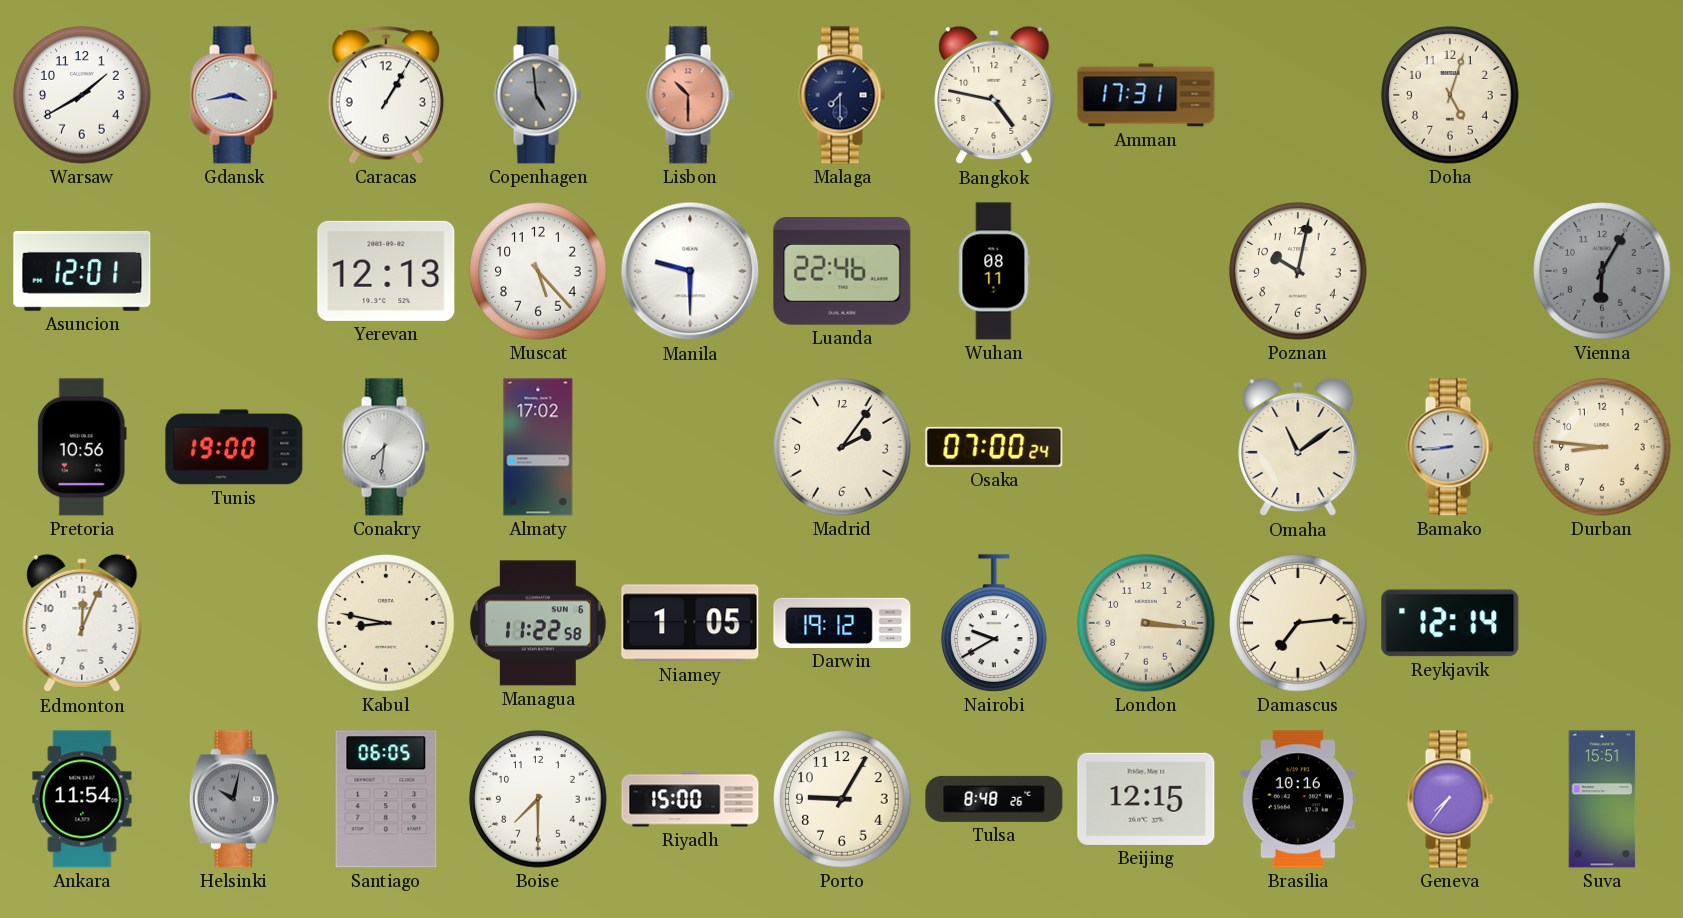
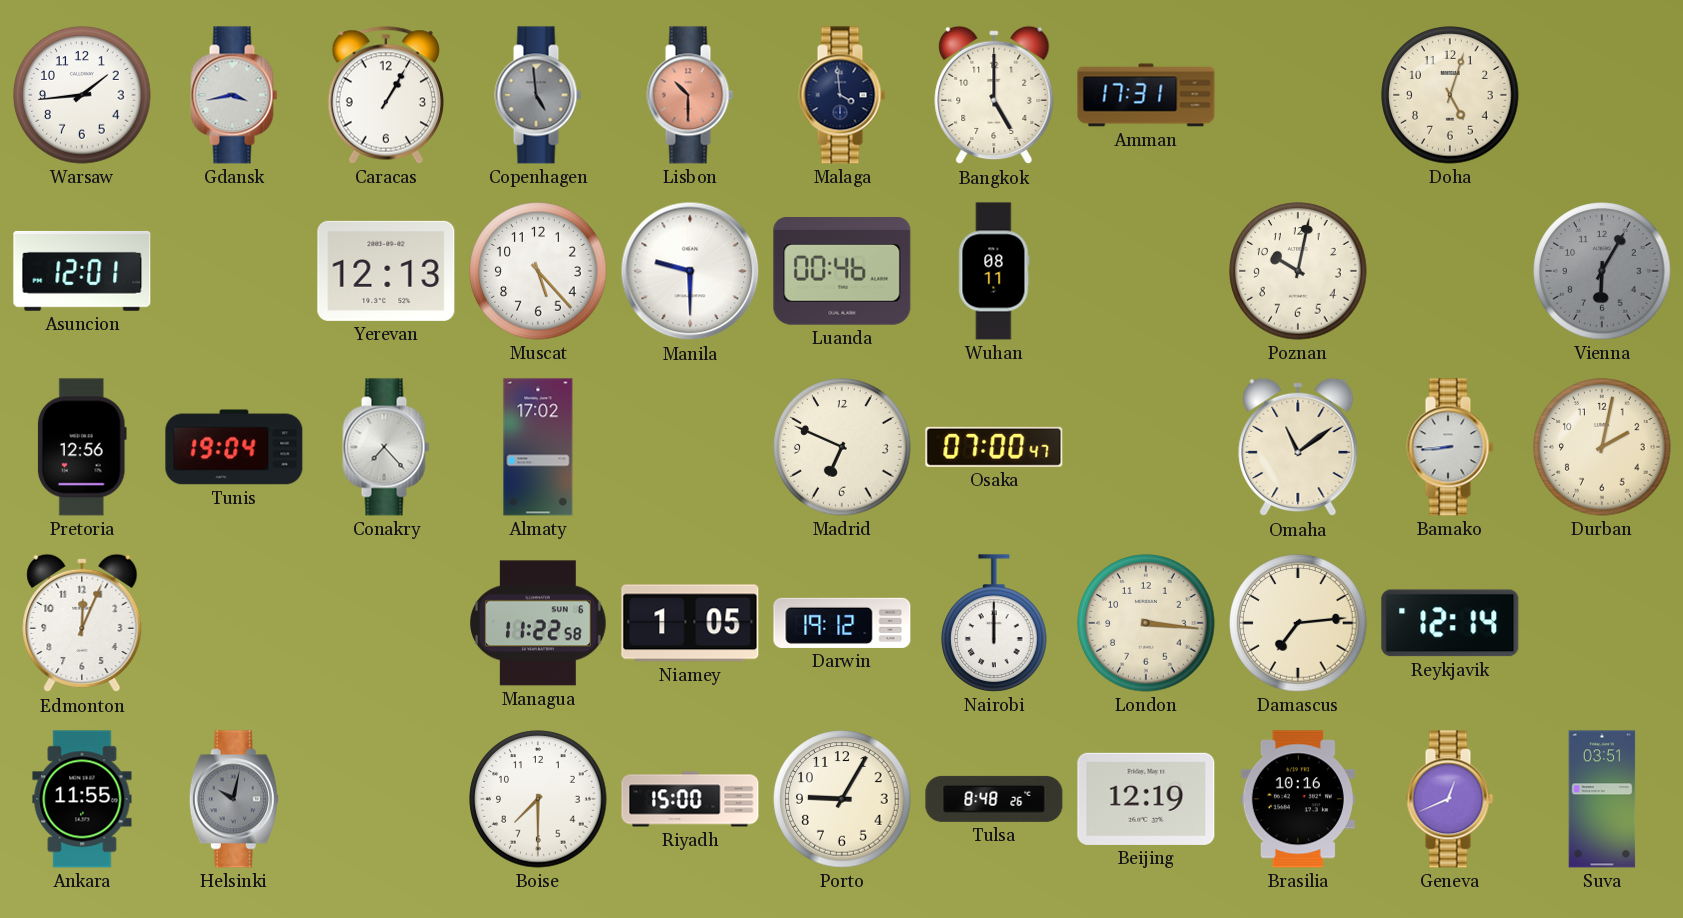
Warsaw: 1:40 -> 1:44
Malaga: 7:30 -> 3:59
Bangkok: 4:47 -> 5:00
Luanda: 22:46 -> 00:46
Pretoria: 10:56 -> 12:56
Tunis: 19:00 -> 19:04
Conakry: 7:31 -> 7:23
Madrid: 2:06 -> 6:49
Osaka: 07:00:24 -> 07:00:47
Durban: 8:46 -> 2:02
Kabul: 8:47 -> none
Nairobi: 9:40 -> 12:00
Ankara: 11:54 -> 11:55
Santiago: 06:05 -> none
Beijing: 12:15 -> 12:19
Geneva: 7:36 -> 12:41
Suva: 15:51 -> 03:51
